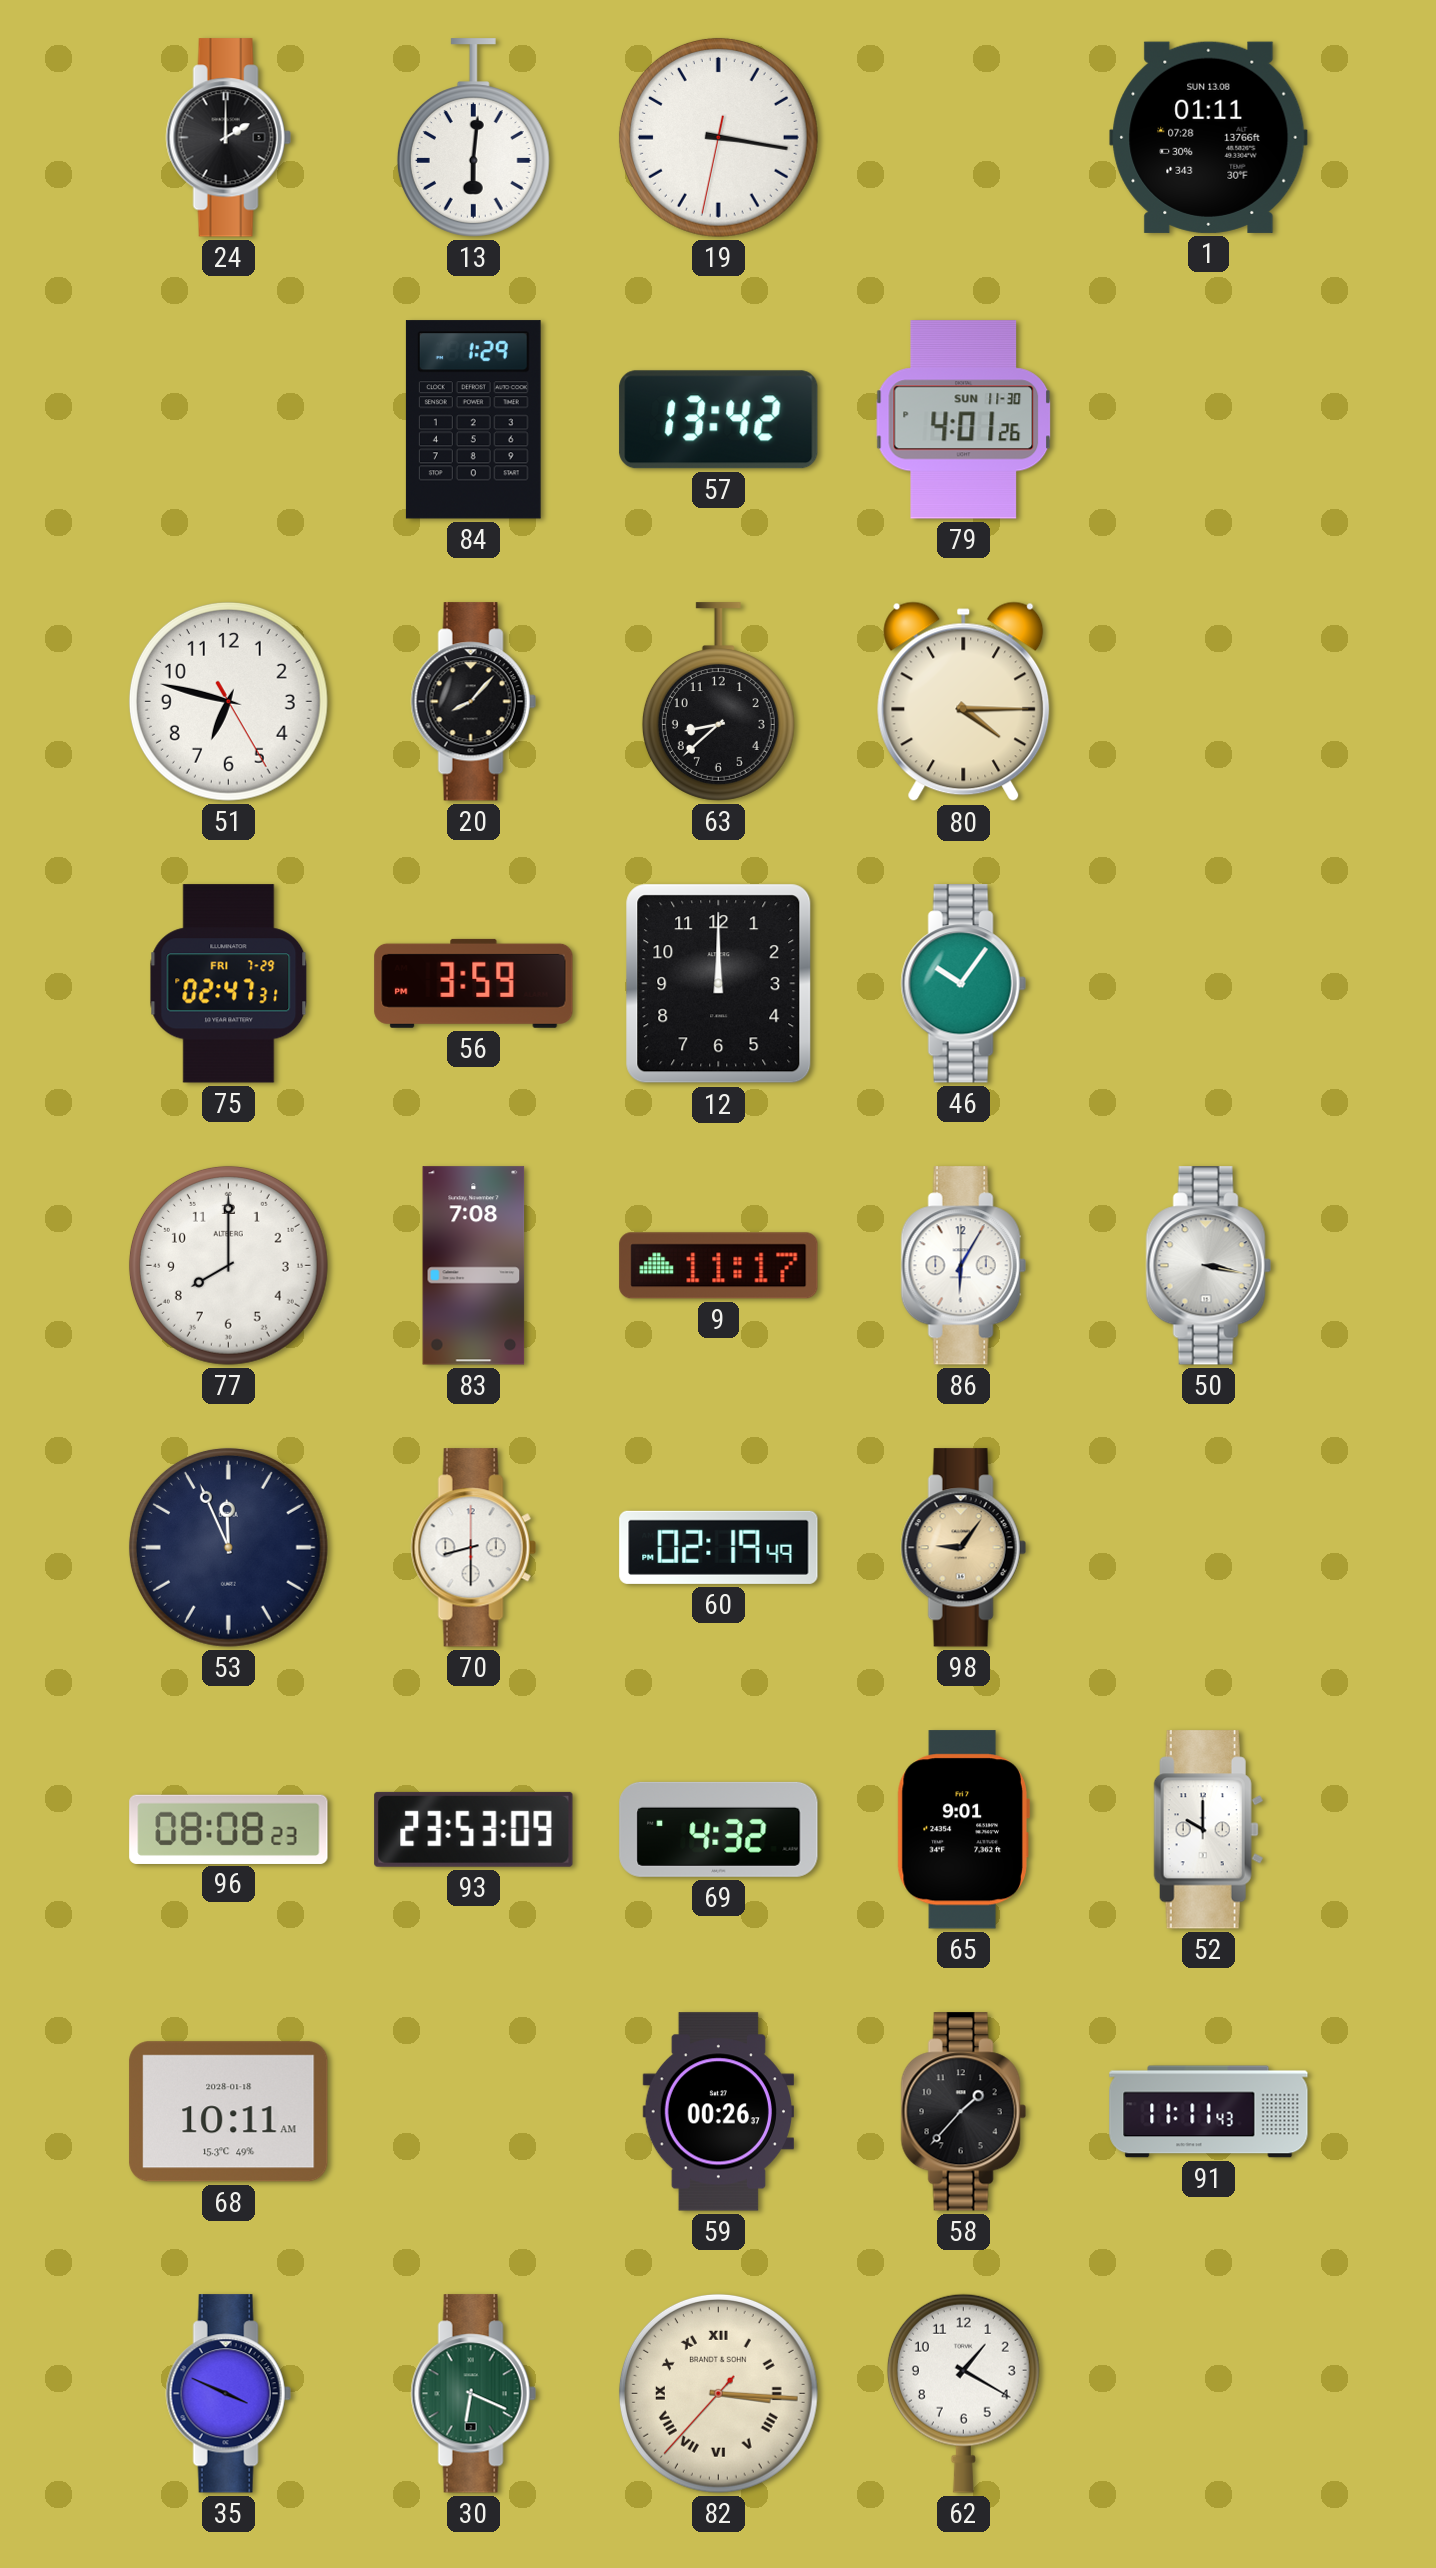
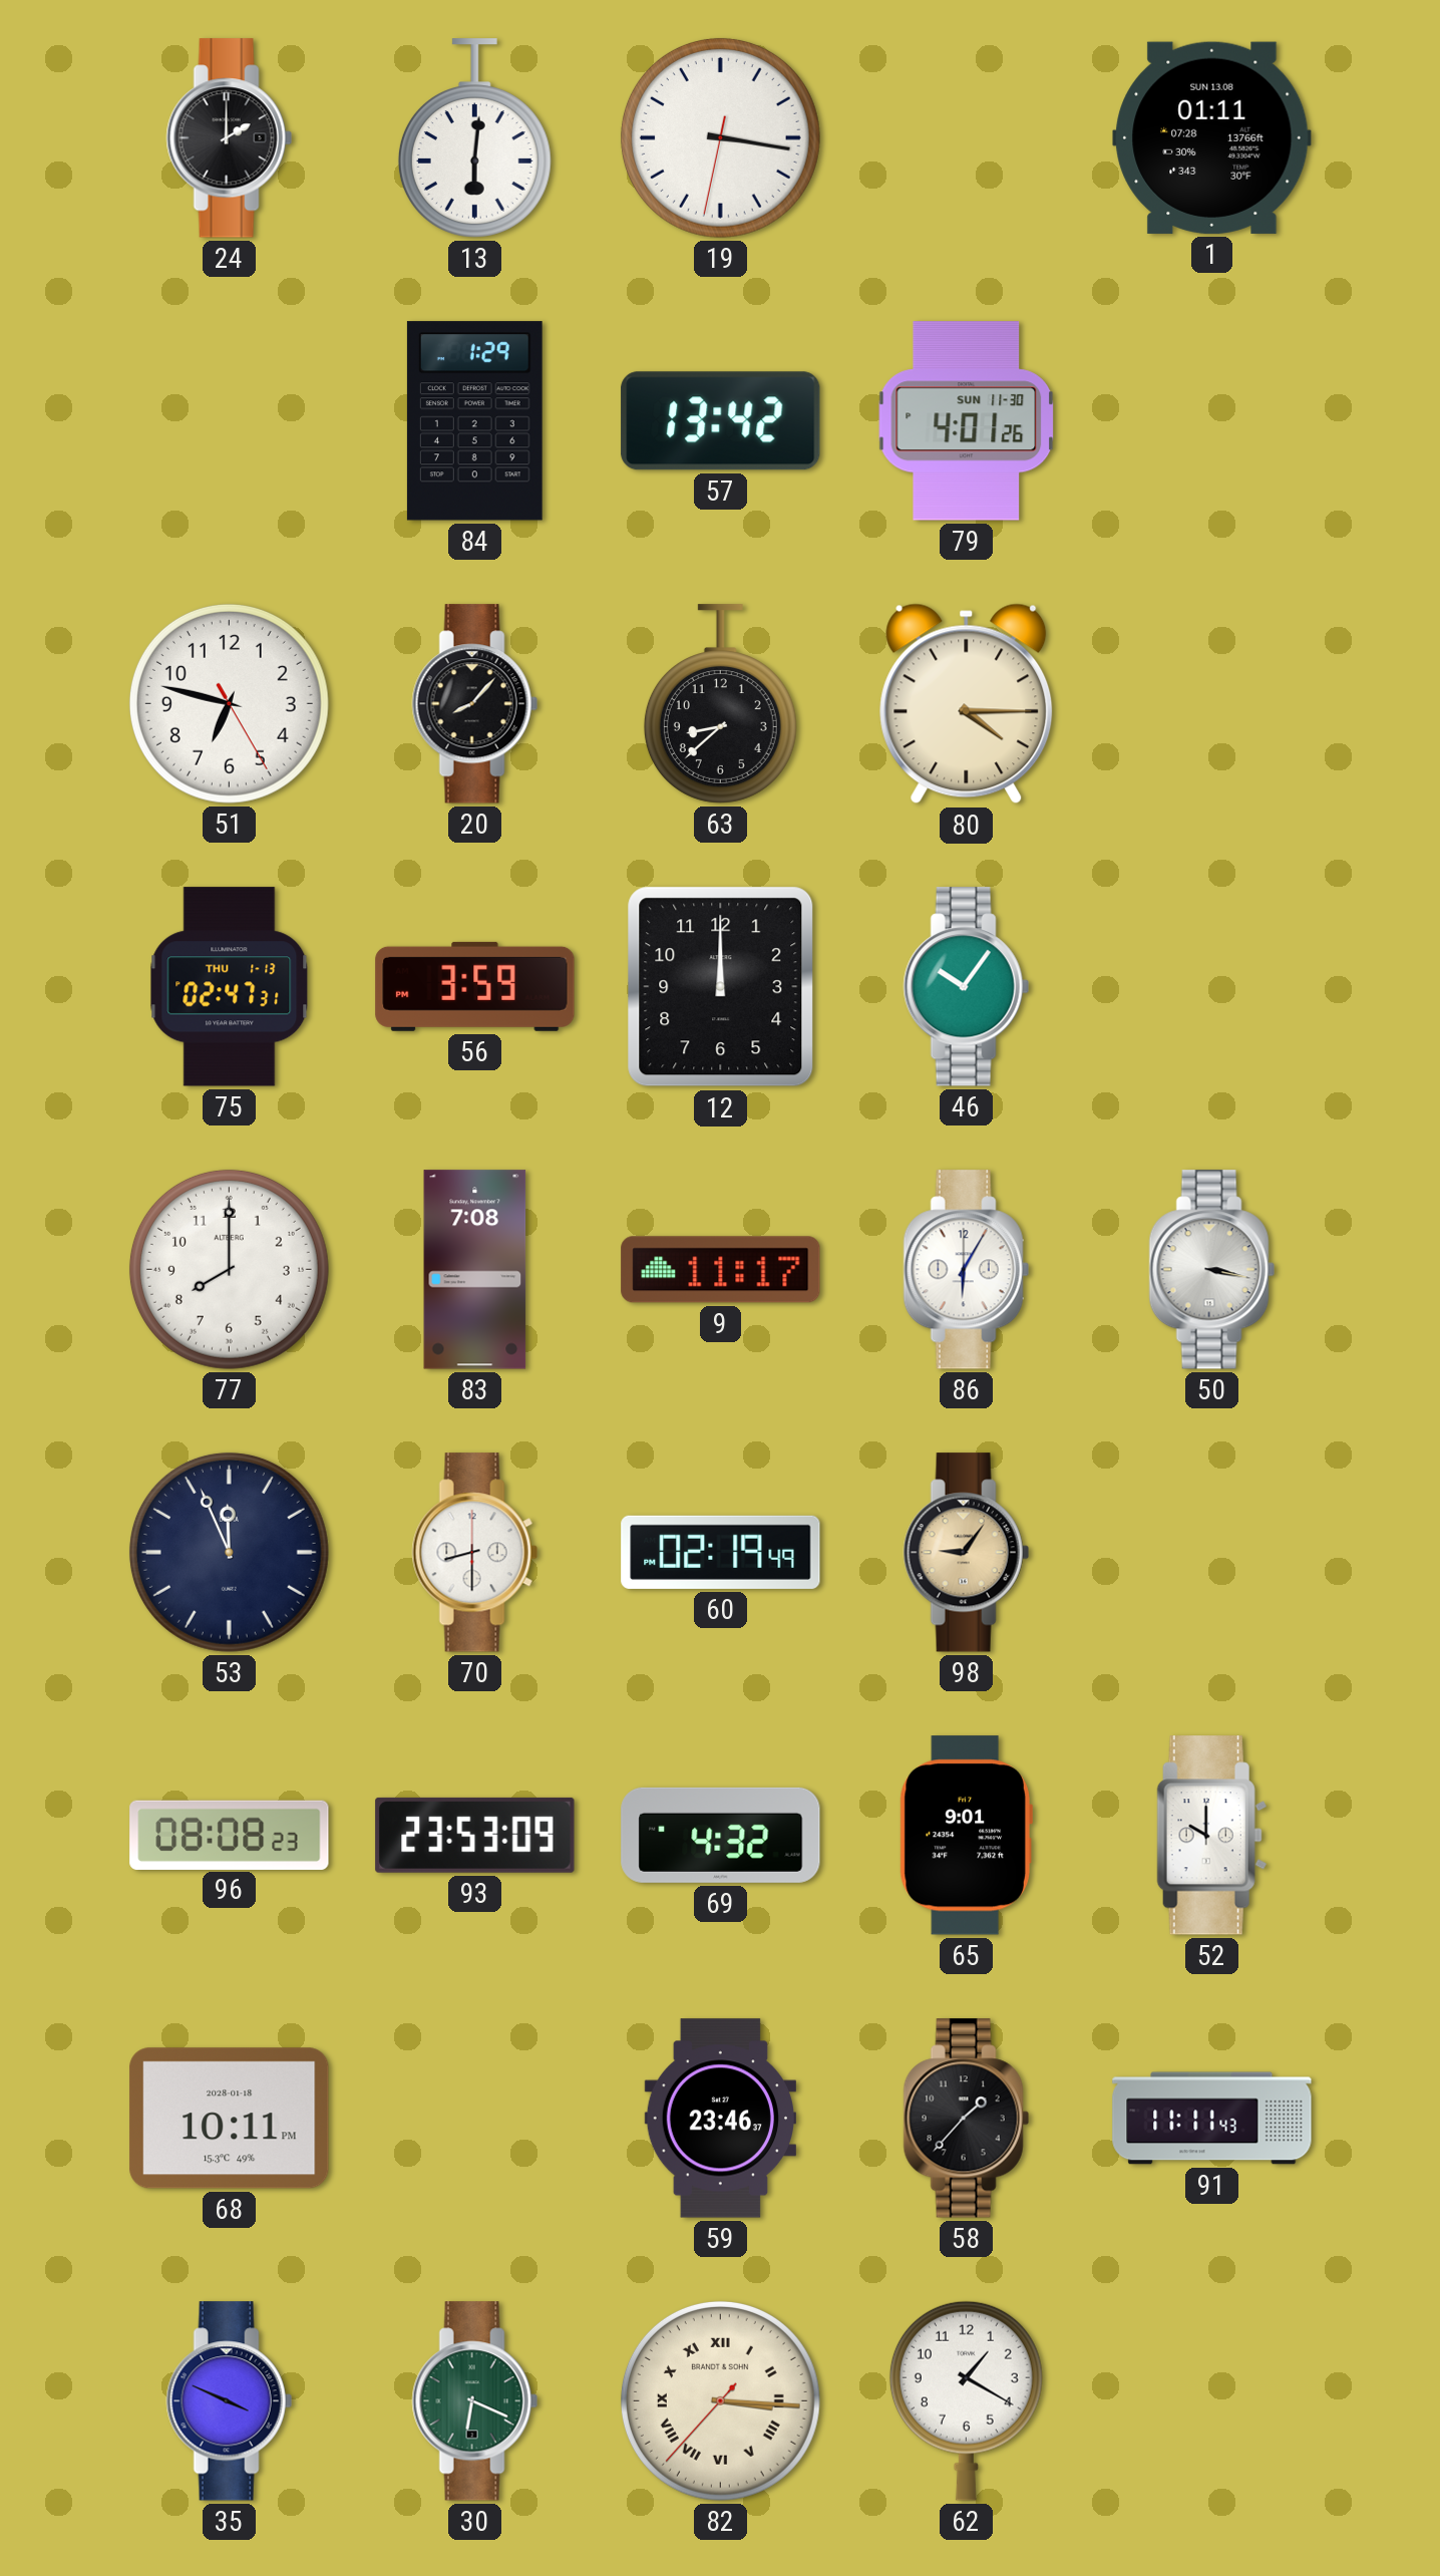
75 date: FRI 7-29 -> THU 1-13
68: 10:11 AM -> 10:11 PM
59: 00:26 -> 23:46
